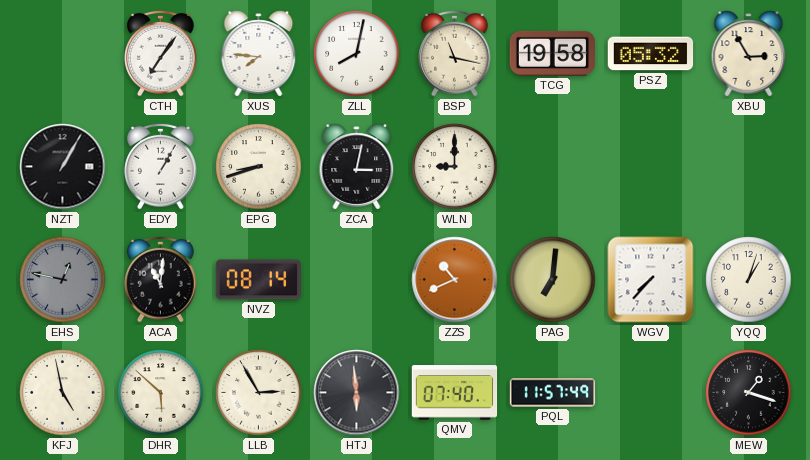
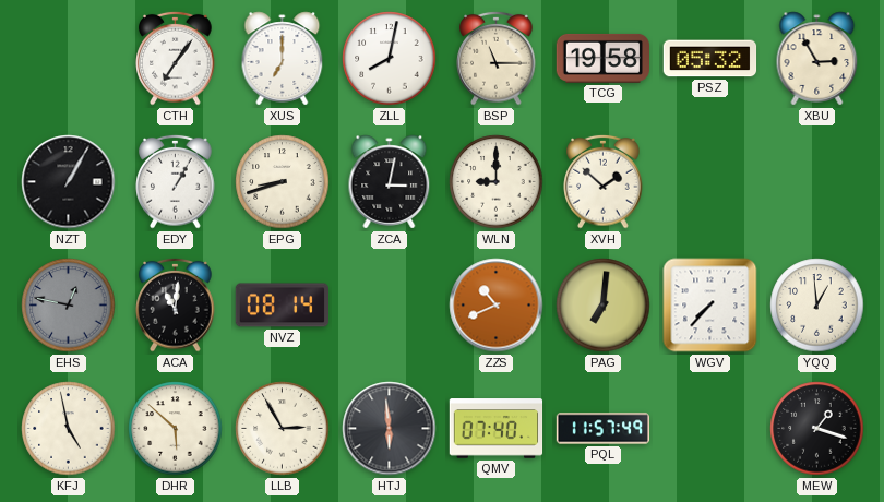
XUS: 7:46 -> 7:00
BSP: 11:17 -> 11:15
XVH: none -> 1:52
YQQ: 1:03 -> 12:59
